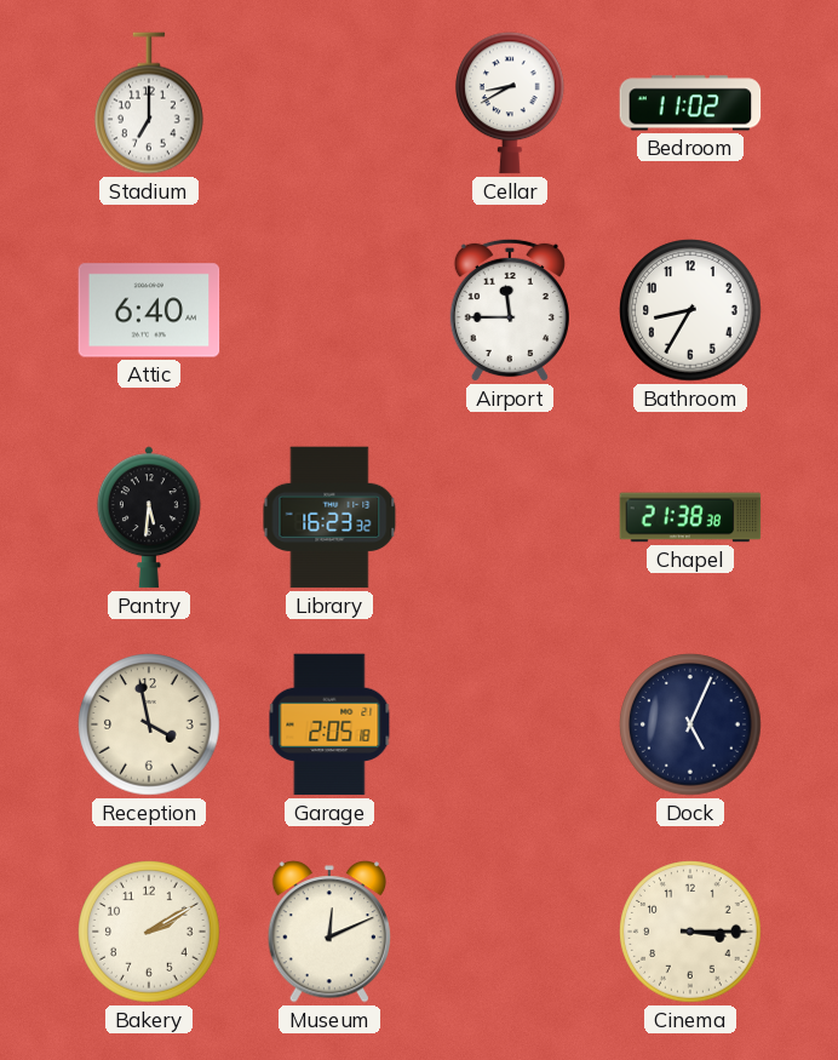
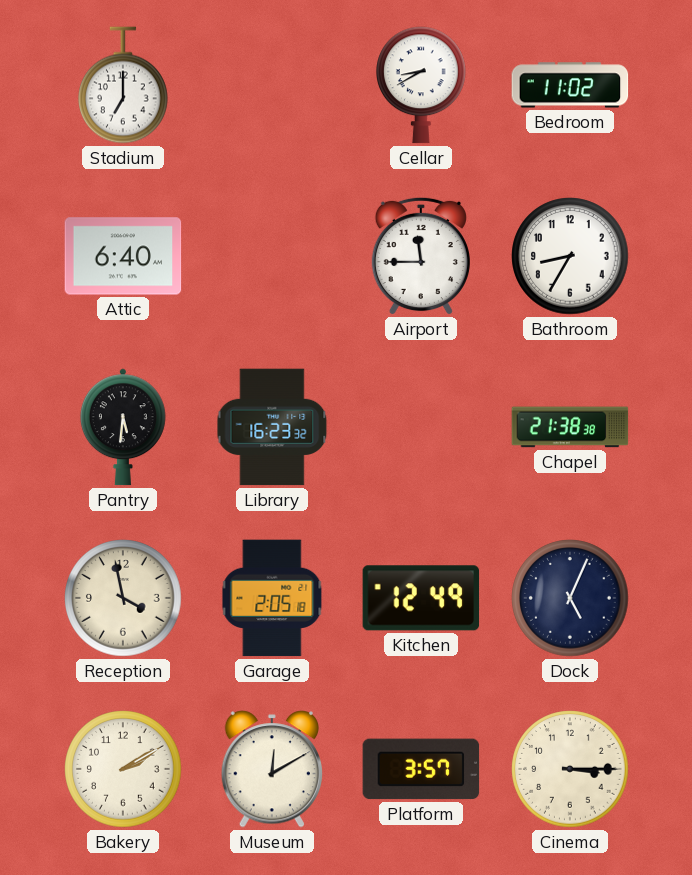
Kitchen: none -> 12:49
Museum: 12:11 -> 12:10
Platform: none -> 3:57
